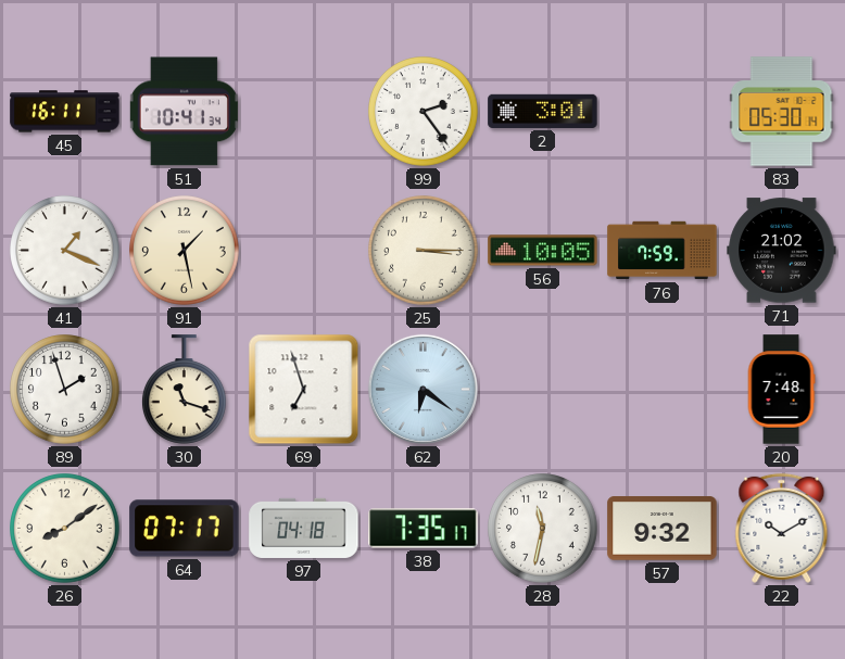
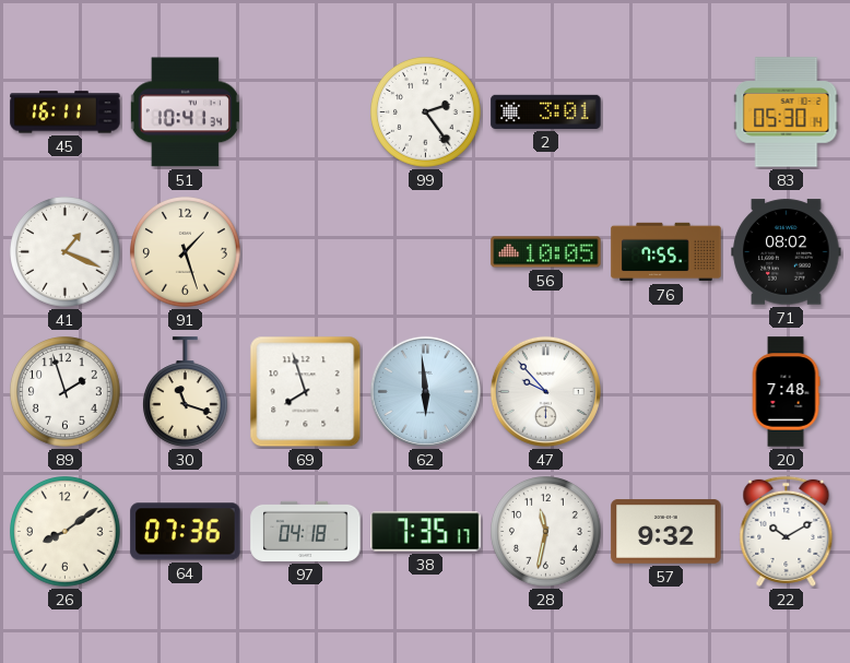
91: 1:28 -> 1:27
25: 3:15 -> none
76: 7:59 -> 7:55
71: 21:02 -> 08:02
69: 6:57 -> 7:57
62: 6:21 -> 5:59
47: none -> 9:53
64: 07:17 -> 07:36
